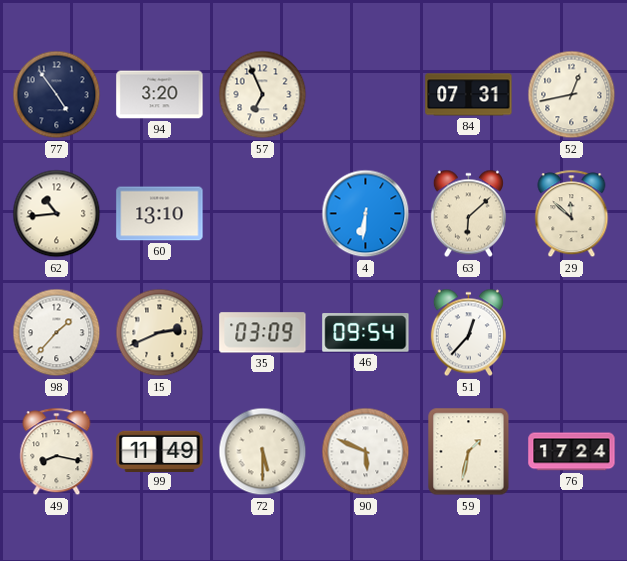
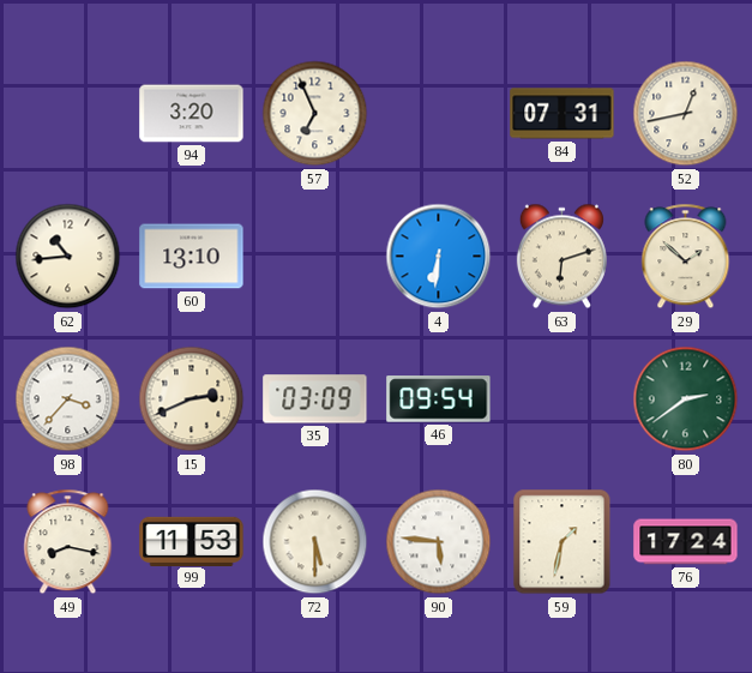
77: 4:54 -> none
63: 6:08 -> 6:12
29: 11:52 -> 1:52
98: 1:37 -> 3:37
51: 12:37 -> none
80: none -> 2:39
99: 11:49 -> 11:53
90: 5:49 -> 5:46
